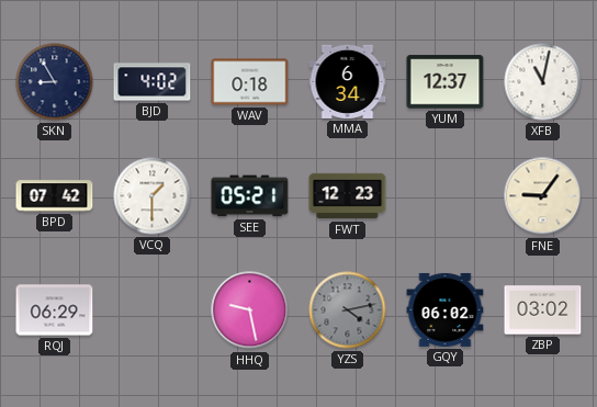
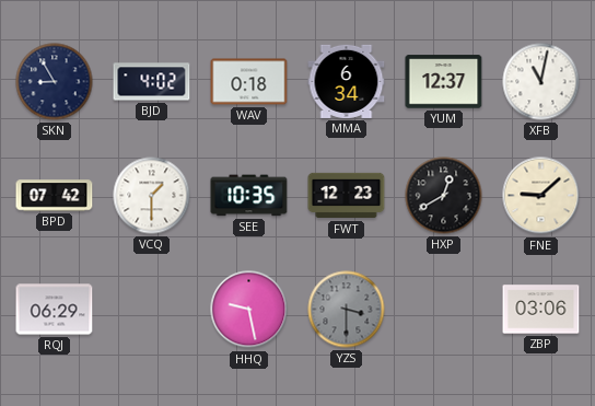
SEE: 05:21 -> 10:35
HXP: none -> 12:40
FNE: 9:06 -> 9:08
YZS: 4:13 -> 3:30
GQY: 06:02 -> none
ZBP: 03:02 -> 03:06
